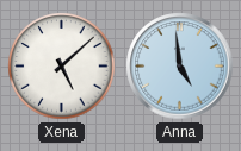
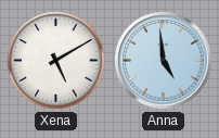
Xena: 5:08 -> 5:10
